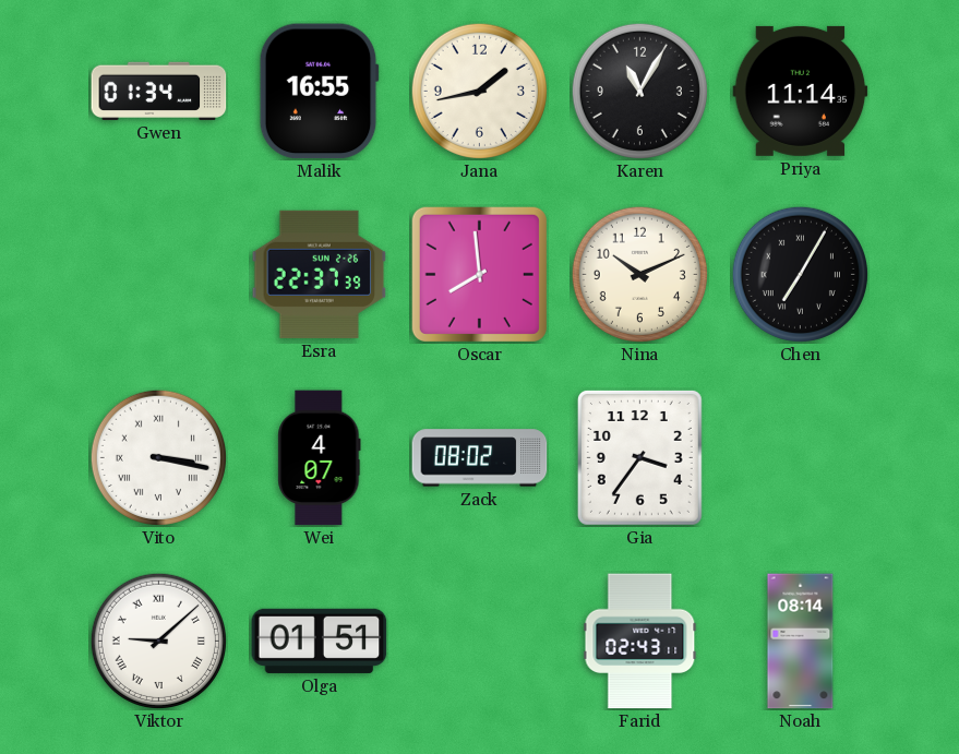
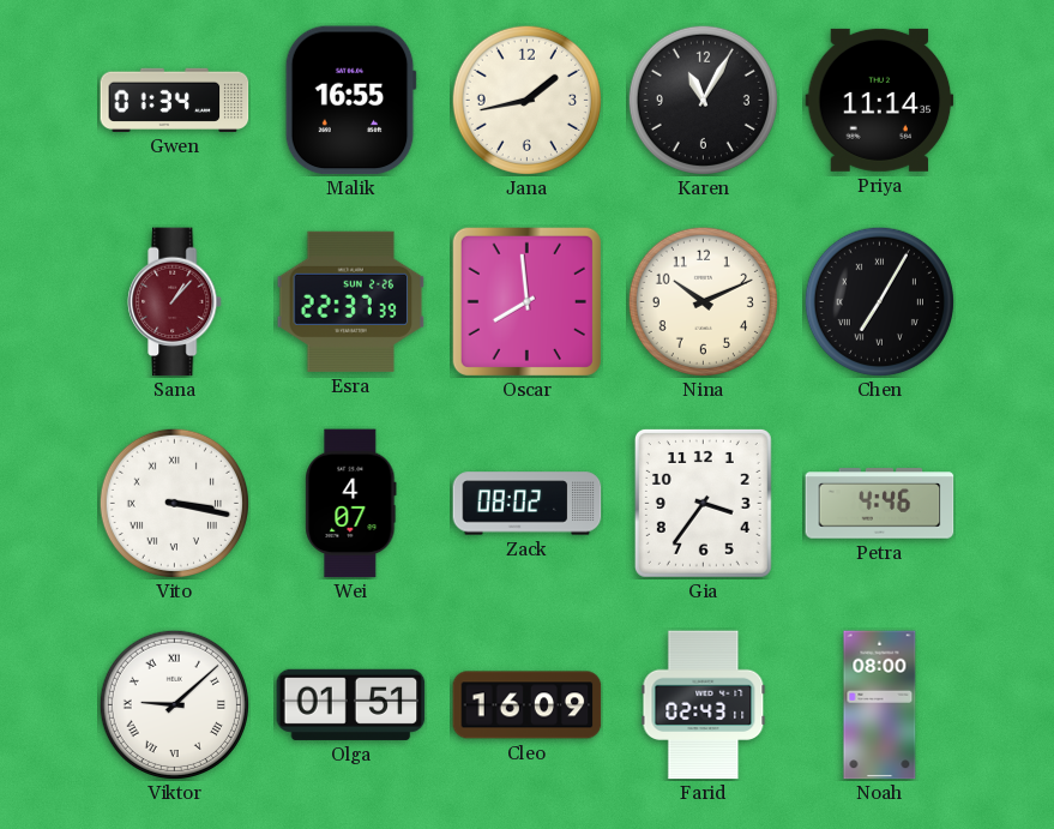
Sana: none -> 1:07
Petra: none -> 4:46
Cleo: none -> 16:09
Noah: 08:14 -> 08:00
